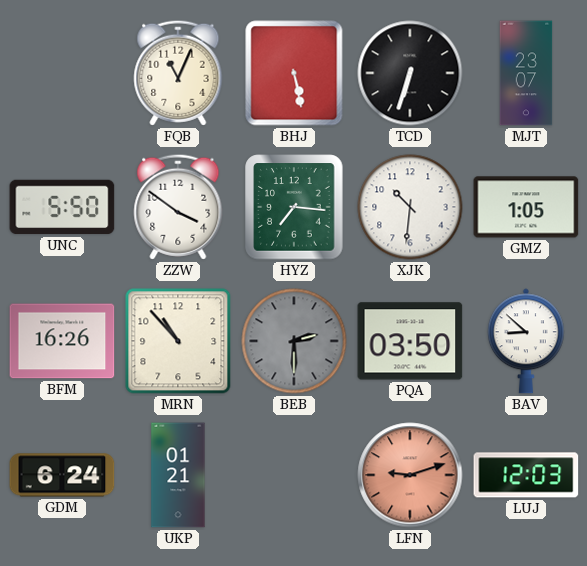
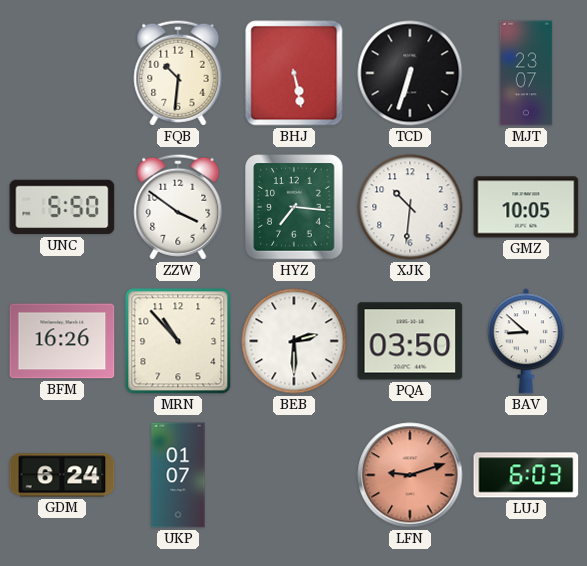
FQB: 11:04 -> 10:31
GMZ: 1:05 -> 10:05
BEB dial: grey -> white
UKP: 01:21 -> 01:07
LUJ: 12:03 -> 6:03
